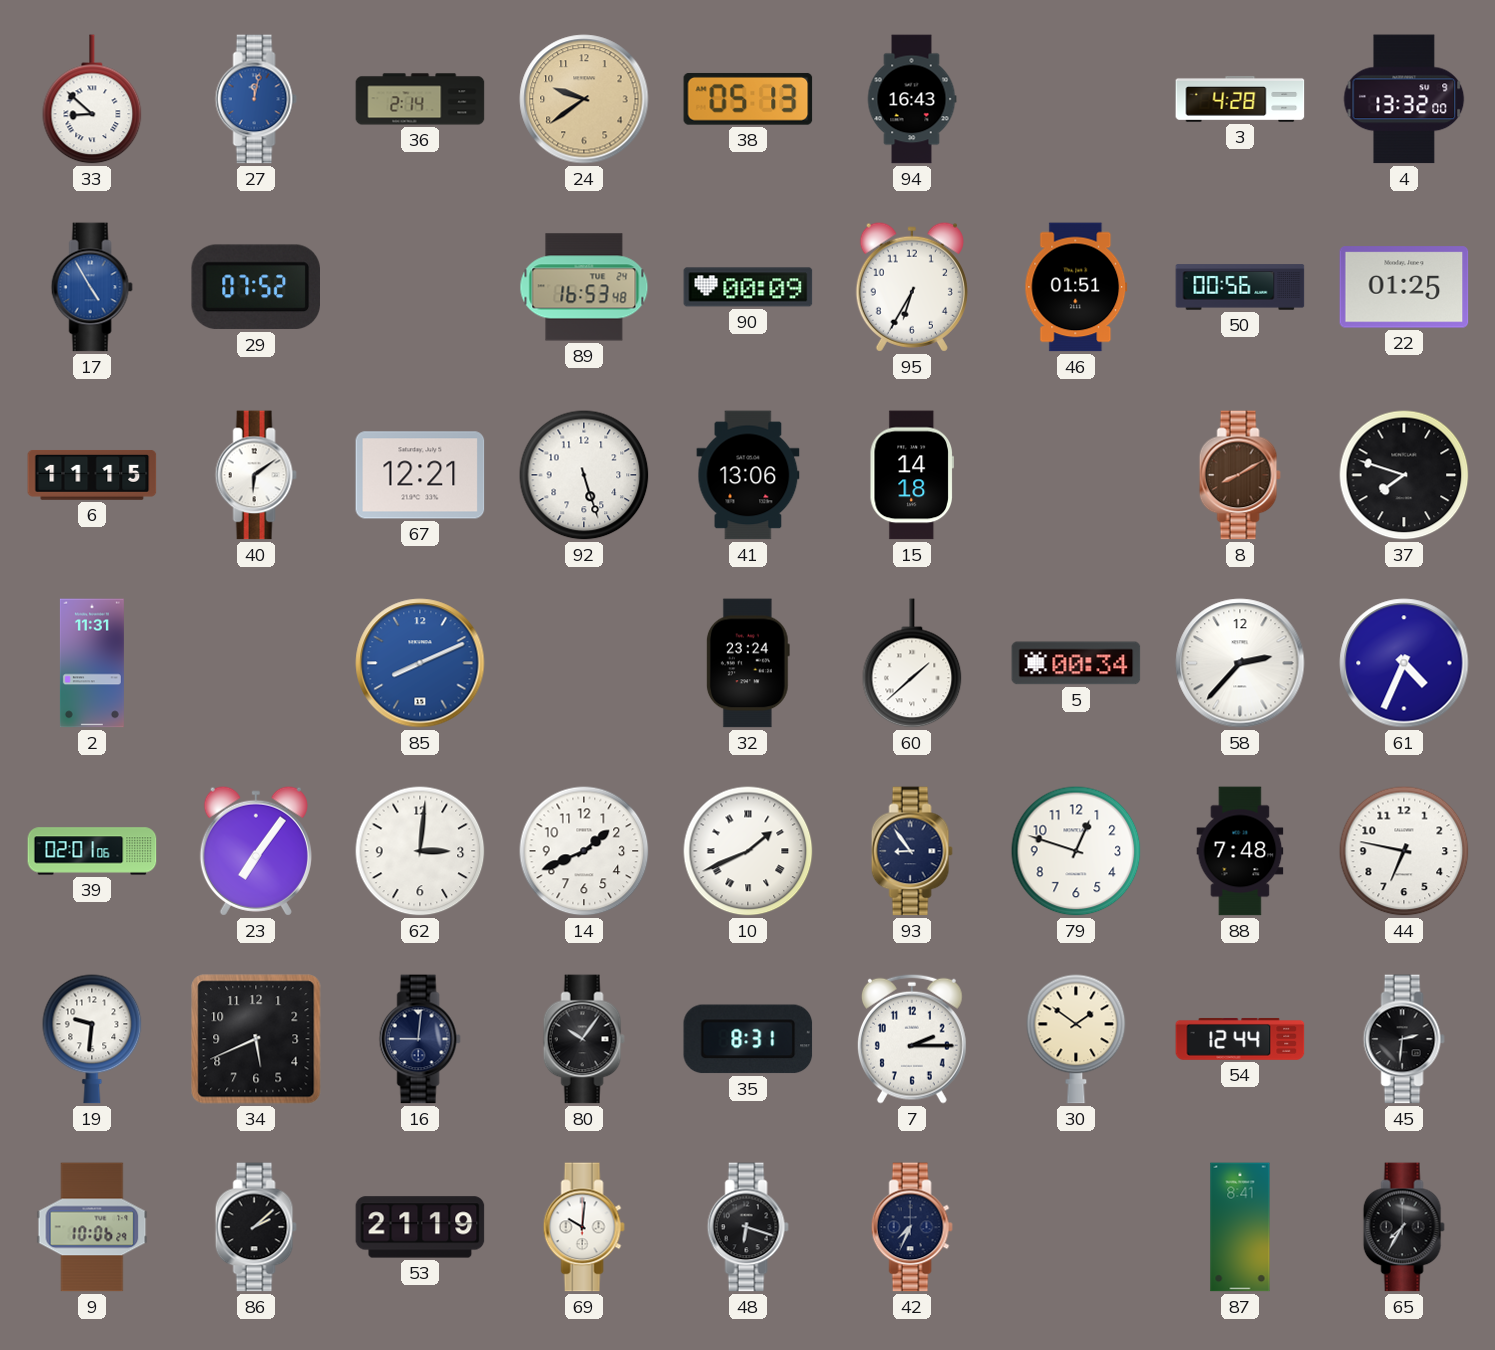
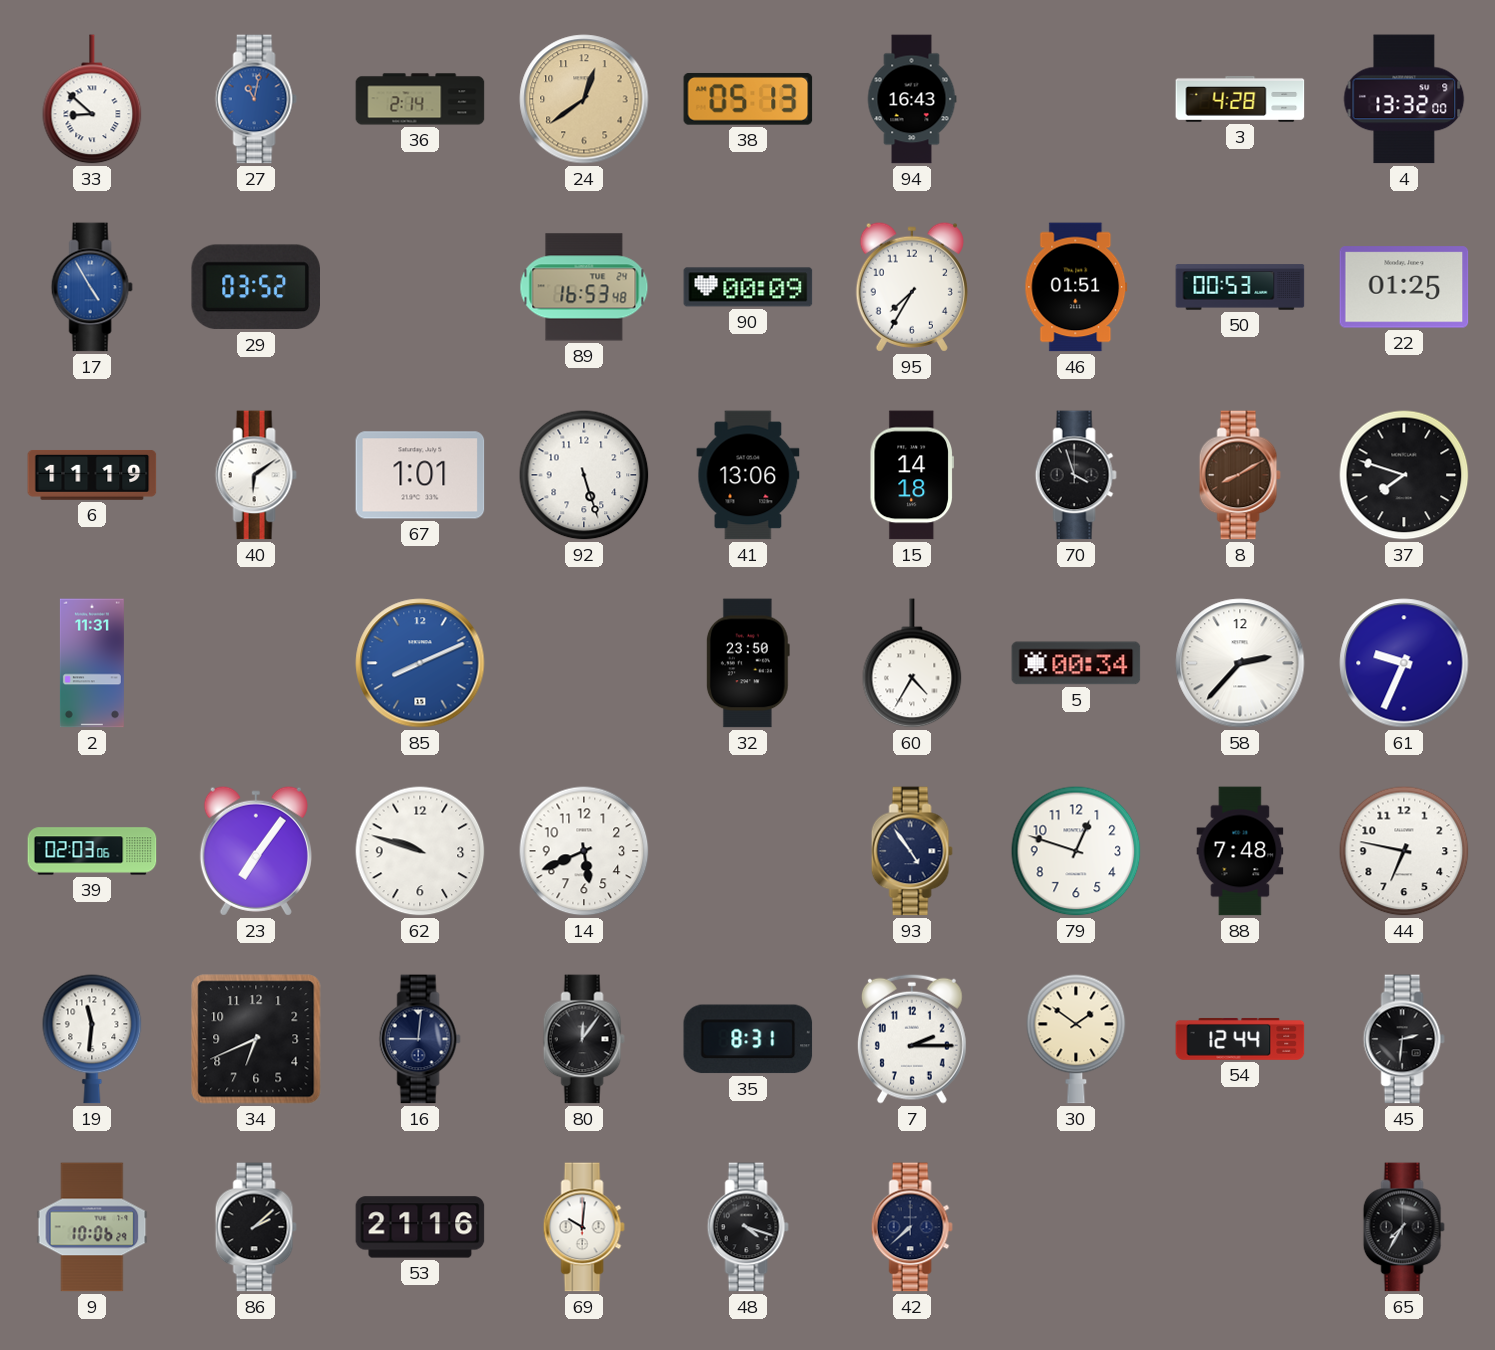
27: 12:02 -> 11:02
24: 9:39 -> 12:39
29: 07:52 -> 03:52
95: 6:35 -> 7:35
50: 00:56 -> 00:53
6: 11:15 -> 11:19
67: 12:21 -> 1:01
70: none -> 3:57
32: 23:24 -> 23:50
60: 1:38 -> 4:35
61: 4:34 -> 9:34
39: 02:01 -> 02:03
62: 3:01 -> 9:48
14: 1:41 -> 5:41
10: 1:41 -> none
93: 8:54 -> 4:54
19: 9:31 -> 11:31
34: 5:41 -> 6:41
80: 10:06 -> 12:06
53: 21:19 -> 21:16
48: 6:18 -> 4:18
42: 7:34 -> 7:38
87: 8:41 -> none
